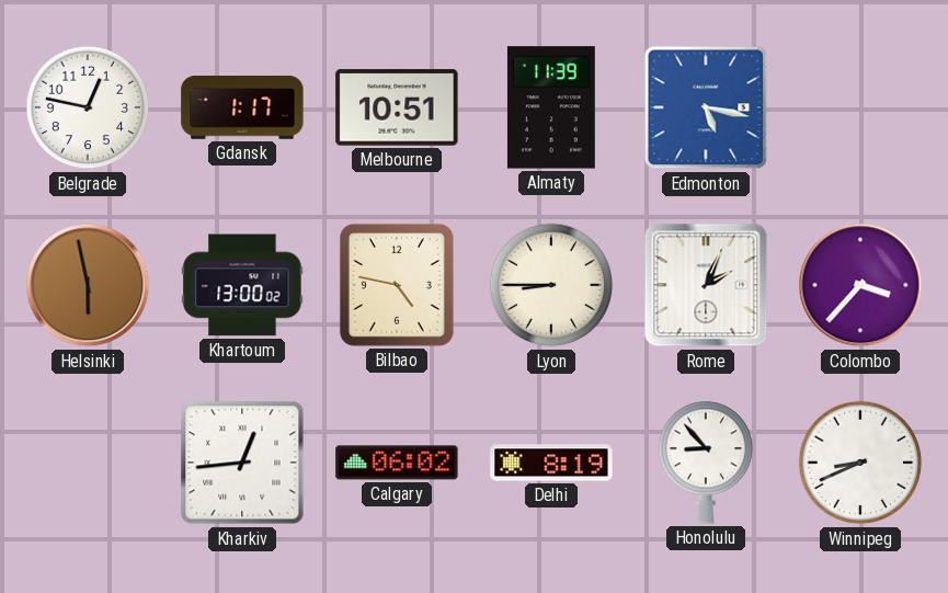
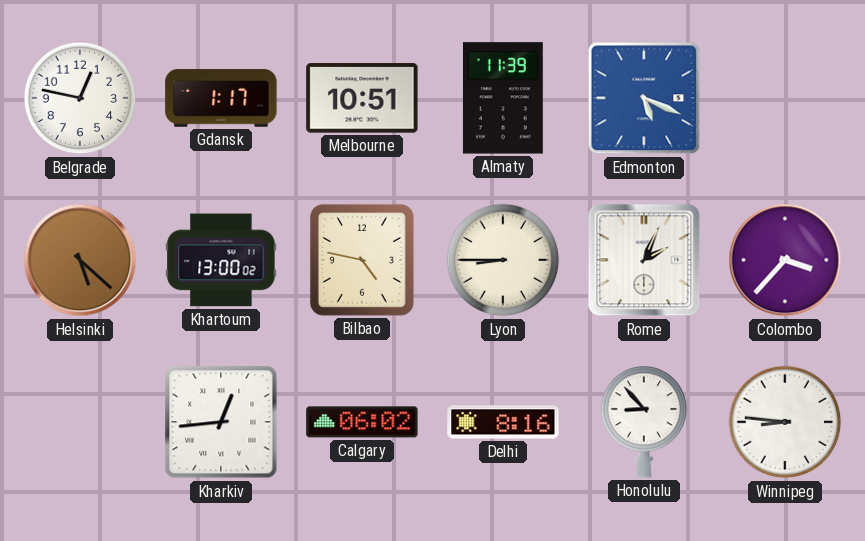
Edmonton: 5:17 -> 5:19
Helsinki: 5:58 -> 5:22
Delhi: 8:19 -> 8:16
Winnipeg: 8:41 -> 8:46
